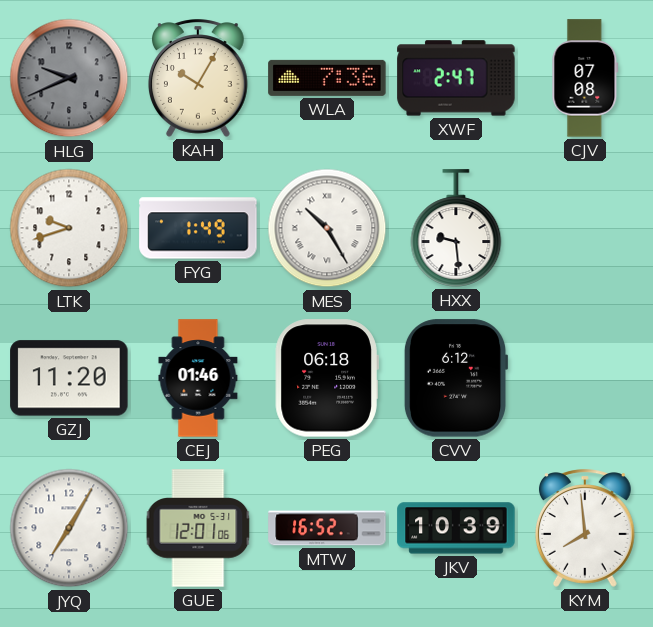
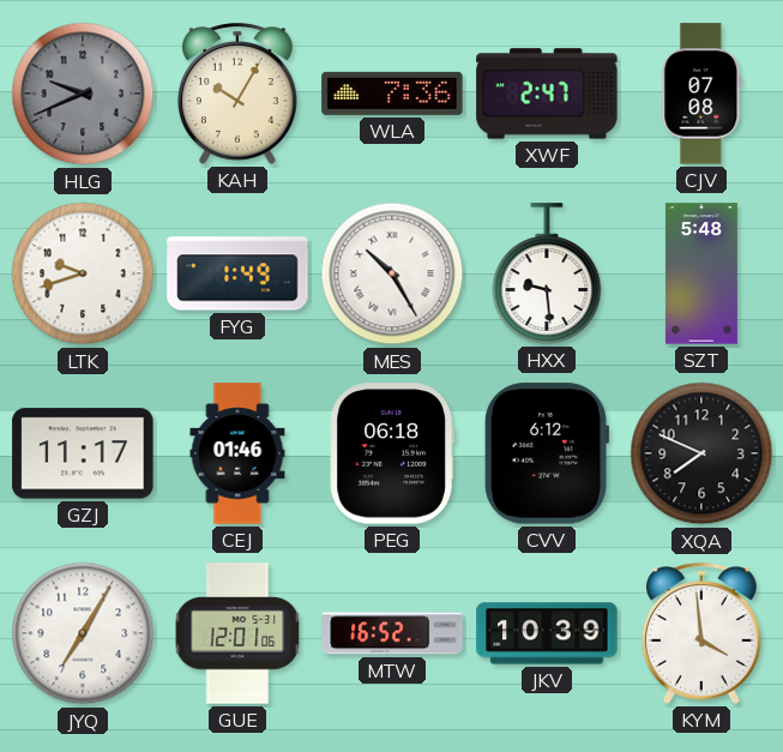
SZT: none -> 5:48
GZJ: 11:20 -> 11:17
XQA: none -> 7:49
KYM: 7:59 -> 3:59
